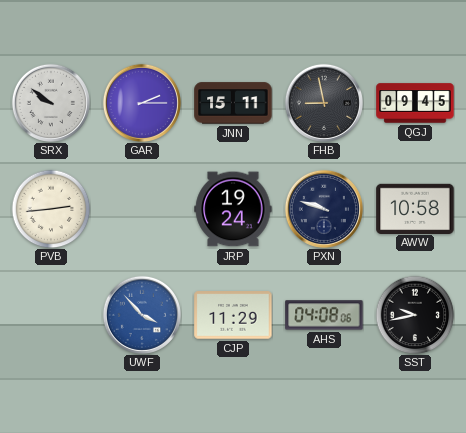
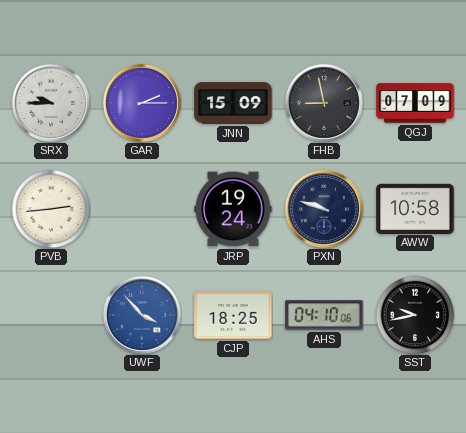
SRX: 9:51 -> 9:45
JNN: 15:11 -> 15:09
QGJ: 09:45 -> 07:09
CJP: 11:29 -> 18:25
AHS: 04:08 -> 04:10
